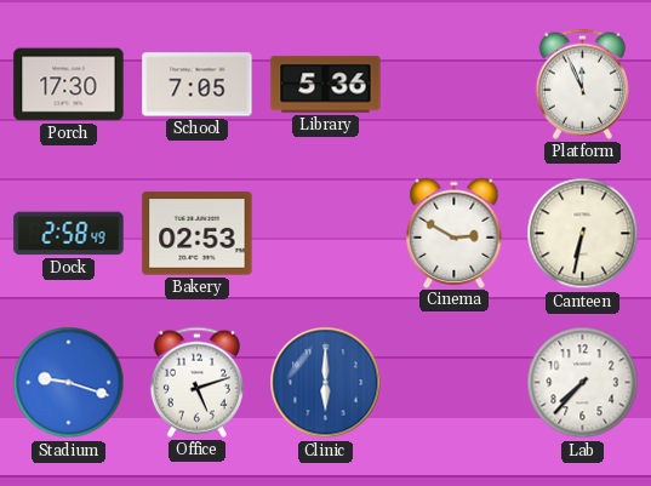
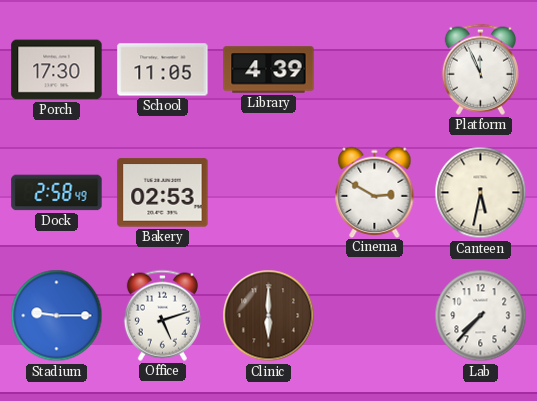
School: 7:05 -> 11:05
Library: 5:36 -> 4:39
Canteen: 6:32 -> 5:32
Stadium: 9:18 -> 9:15
Clinic dial: blue -> brown
